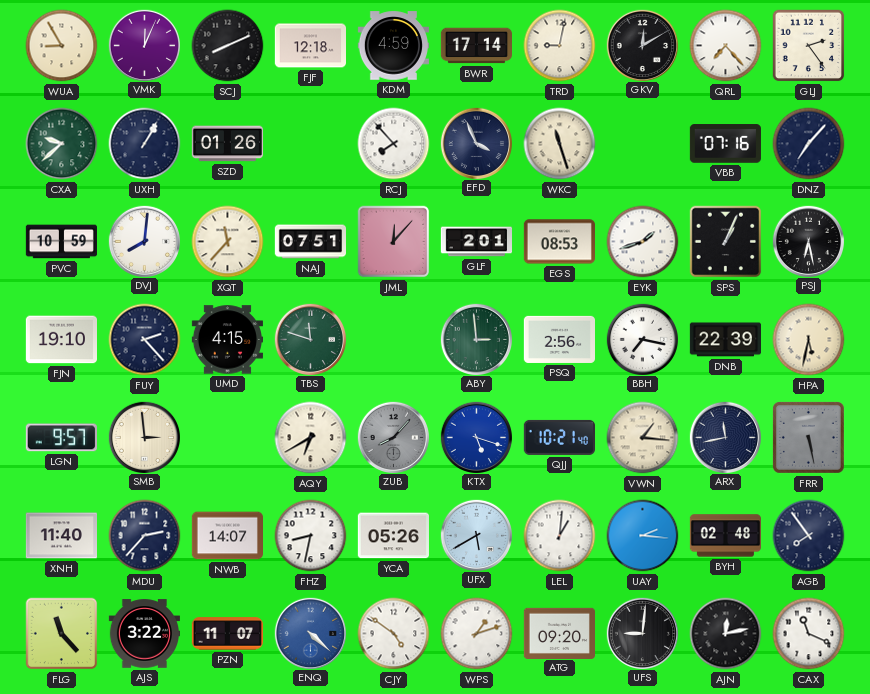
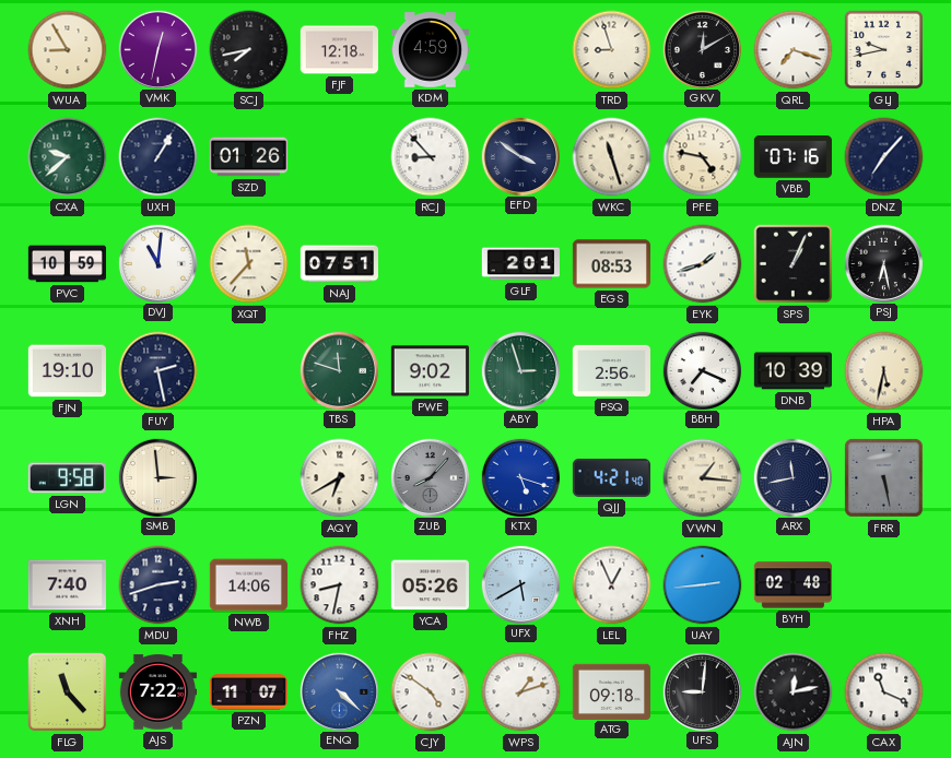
VMK: 12:04 -> 12:32
SCJ: 8:11 -> 7:43
BWR: 17:14 -> none
TRD: 9:02 -> 8:57
QRL: 7:23 -> 7:18
GLJ: 2:24 -> 9:43
RCJ: 7:53 -> 8:53
EFD: 3:56 -> 3:51
PFE: none -> 4:47
DVJ: 8:01 -> 11:01
JML: 12:07 -> none
FUY: 2:23 -> 2:28
UMD: 4:15 -> none
PWE: none -> 9:02
ABY: 2:59 -> 2:57
BBH: 7:17 -> 7:19
DNB: 22:39 -> 10:39
LGN: 9:57 -> 9:58
QJJ: 10:21 -> 4:21
XNH: 11:40 -> 7:40
MDU: 2:37 -> 2:42
NWB: 14:07 -> 14:06
LEL: 1:01 -> 12:56
UAY: 2:16 -> 2:44
AGB: 7:54 -> none
AJS: 3:22 -> 7:22
ATG: 09:20 -> 09:18
